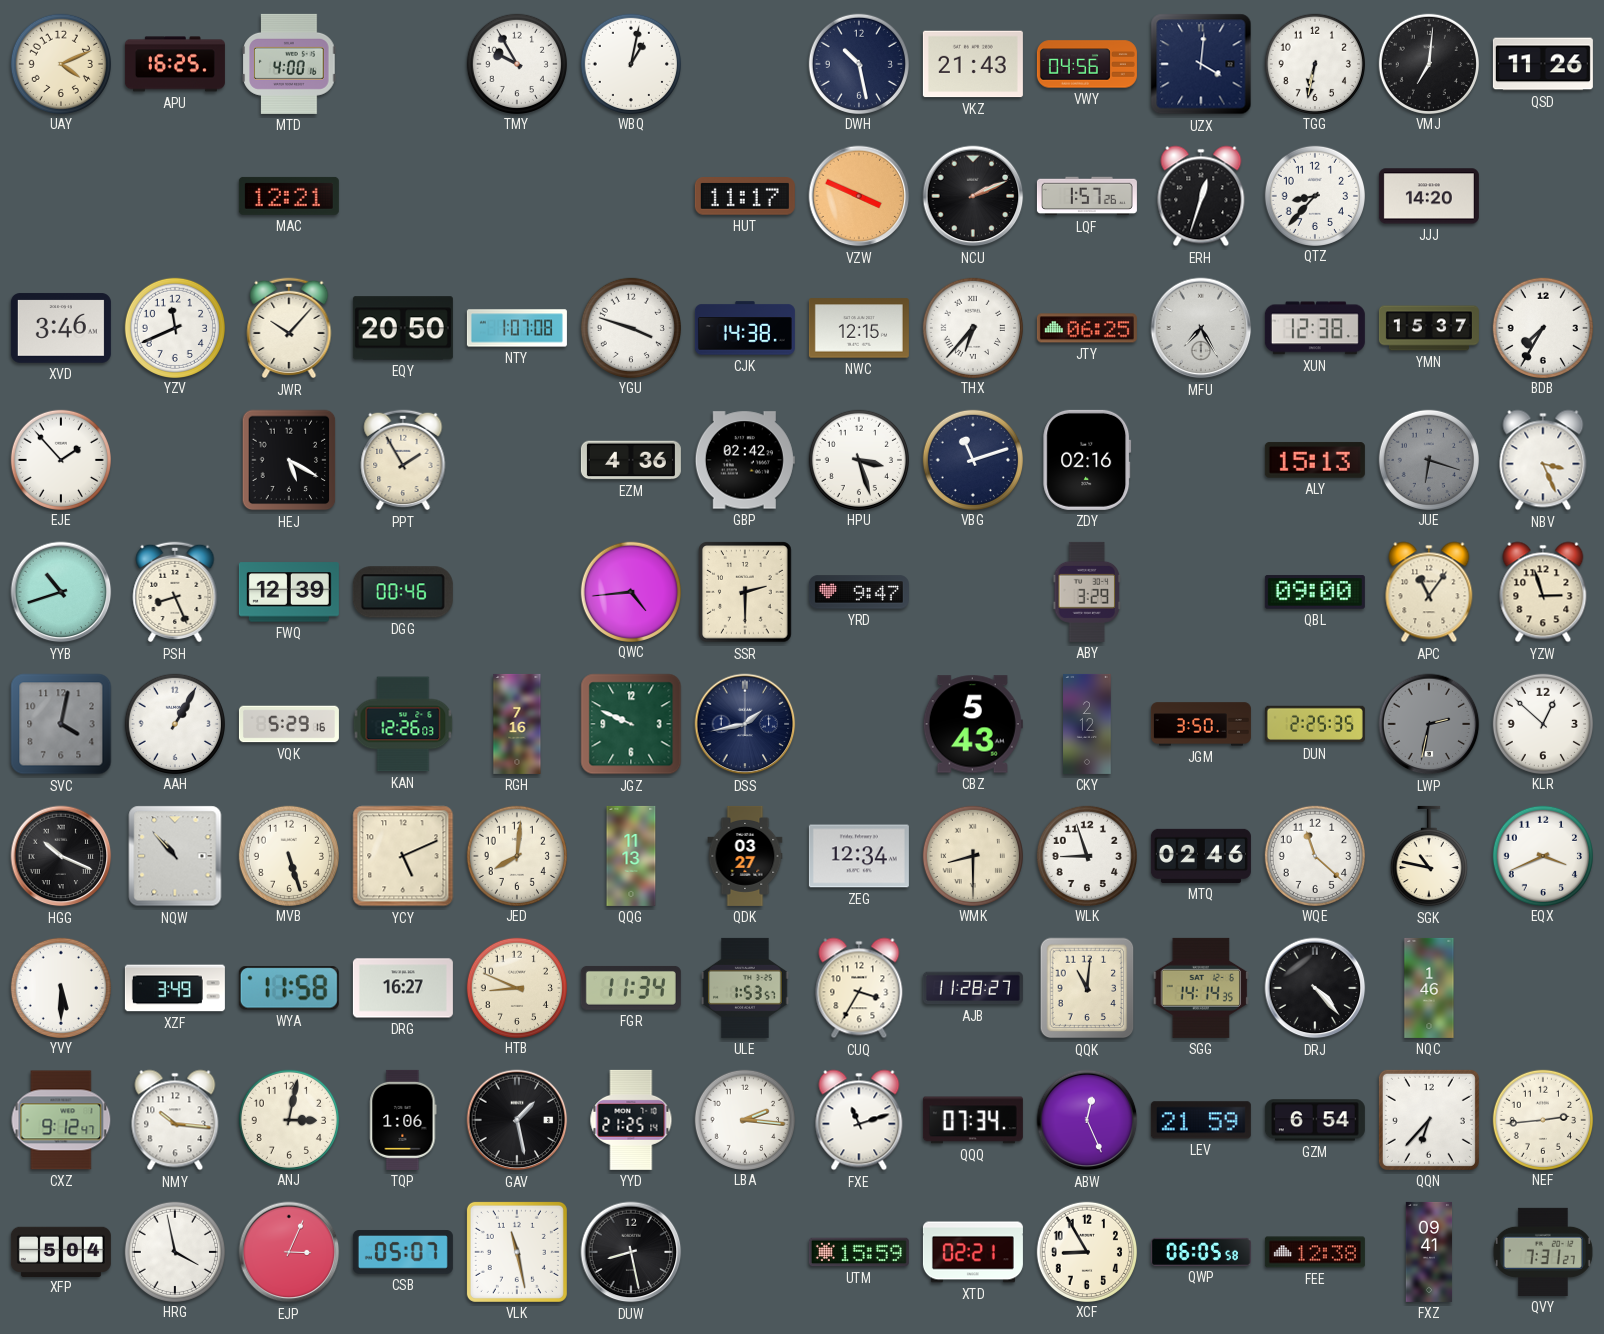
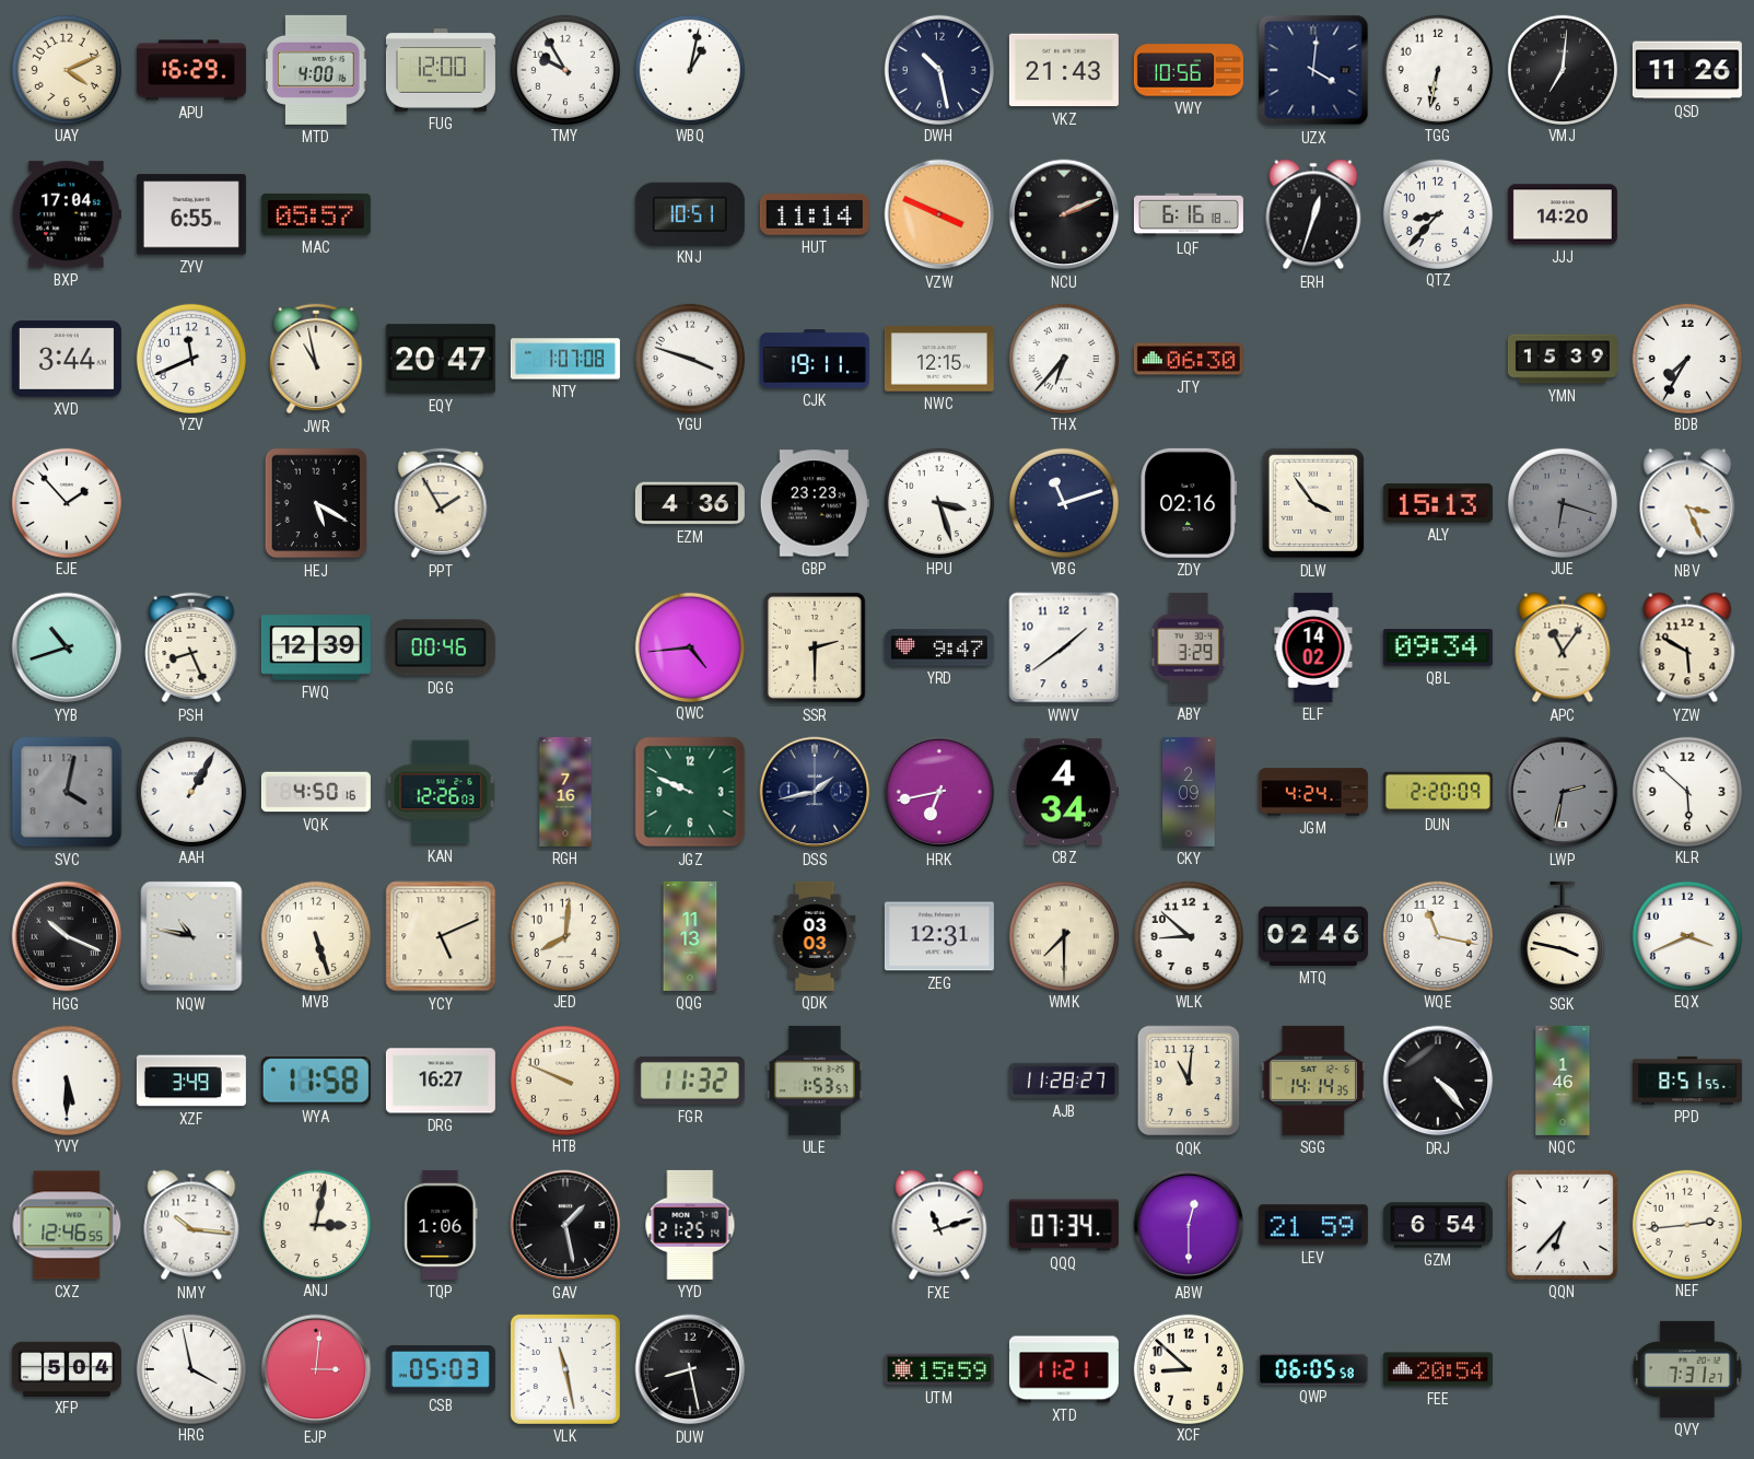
APU: 16:25 -> 16:29
FUG: none -> 12:00
VWY: 04:56 -> 10:56
BXP: none -> 17:04
ZYV: none -> 6:55
MAC: 12:21 -> 05:57
KNJ: none -> 10:51
HUT: 11:17 -> 11:14
LQF: 1:57 -> 6:16
XVD: 3:46 -> 3:44
JWR: 10:07 -> 10:58
EQY: 20:50 -> 20:47
CJK: 14:38 -> 19:11
JTY: 06:25 -> 06:30
MFU: 7:25 -> none
XUN: 12:38 -> none
YMN: 15:37 -> 15:39
GBP: 02:42 -> 23:23
DLW: none -> 3:54
WWV: none -> 1:39
ELF: none -> 14:02
QBL: 09:00 -> 09:34
YZW: 2:57 -> 5:50
VQK: 5:29 -> 4:50
HRK: none -> 6:43
CBZ: 5:43 -> 4:34
CKY: 2:12 -> 2:09
JGM: 3:50 -> 4:24
DUN: 2:25 -> 2:20
KLR: 12:52 -> 5:52
NQW: 10:53 -> 10:47
QDK: 03:27 -> 03:03
ZEG: 12:34 -> 12:31
WMK: 8:30 -> 7:30
WLK: 8:57 -> 8:52
WQE: 11:22 -> 11:17
SGK: 10:47 -> 3:47
HTB: 8:49 -> 9:49
FGR: 11:34 -> 11:32
CUQ: 3:35 -> none
PPD: none -> 8:51
CXZ: 9:12 -> 12:46
LBA: 2:16 -> none
ABW: 12:26 -> 12:30
EJP: 3:04 -> 3:01
CSB: 05:07 -> 05:03
XTD: 02:21 -> 11:21
XCF: 8:55 -> 8:52
FEE: 12:38 -> 20:54
FXZ: 09:41 -> none
